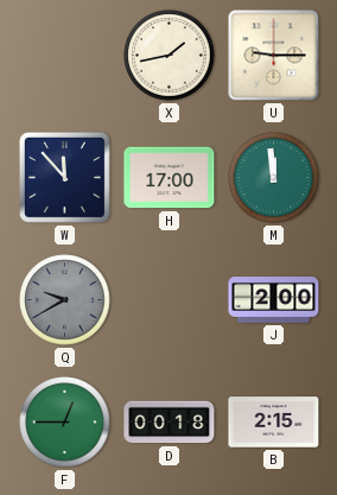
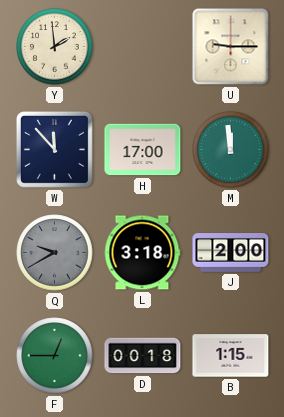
Y: none -> 1:59
X: 1:43 -> none
L: none -> 3:18
B: 2:15 -> 1:15
